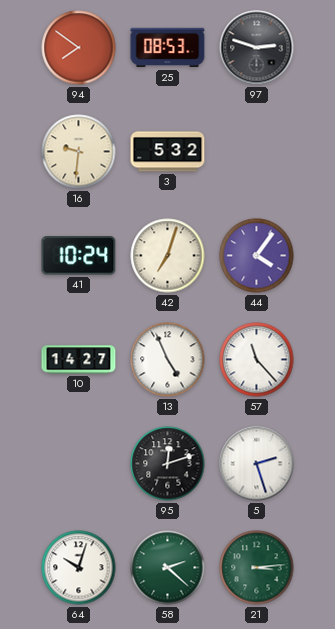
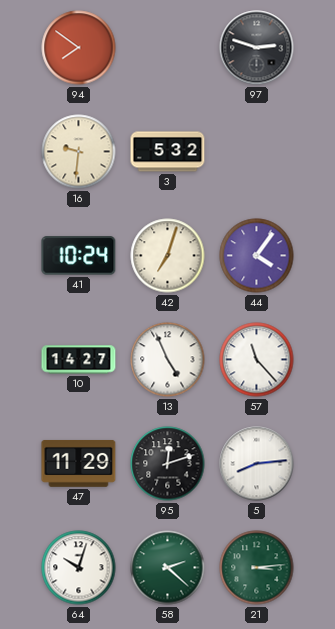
25: 08:53 -> none
47: none -> 11:29
5: 2:27 -> 8:14
